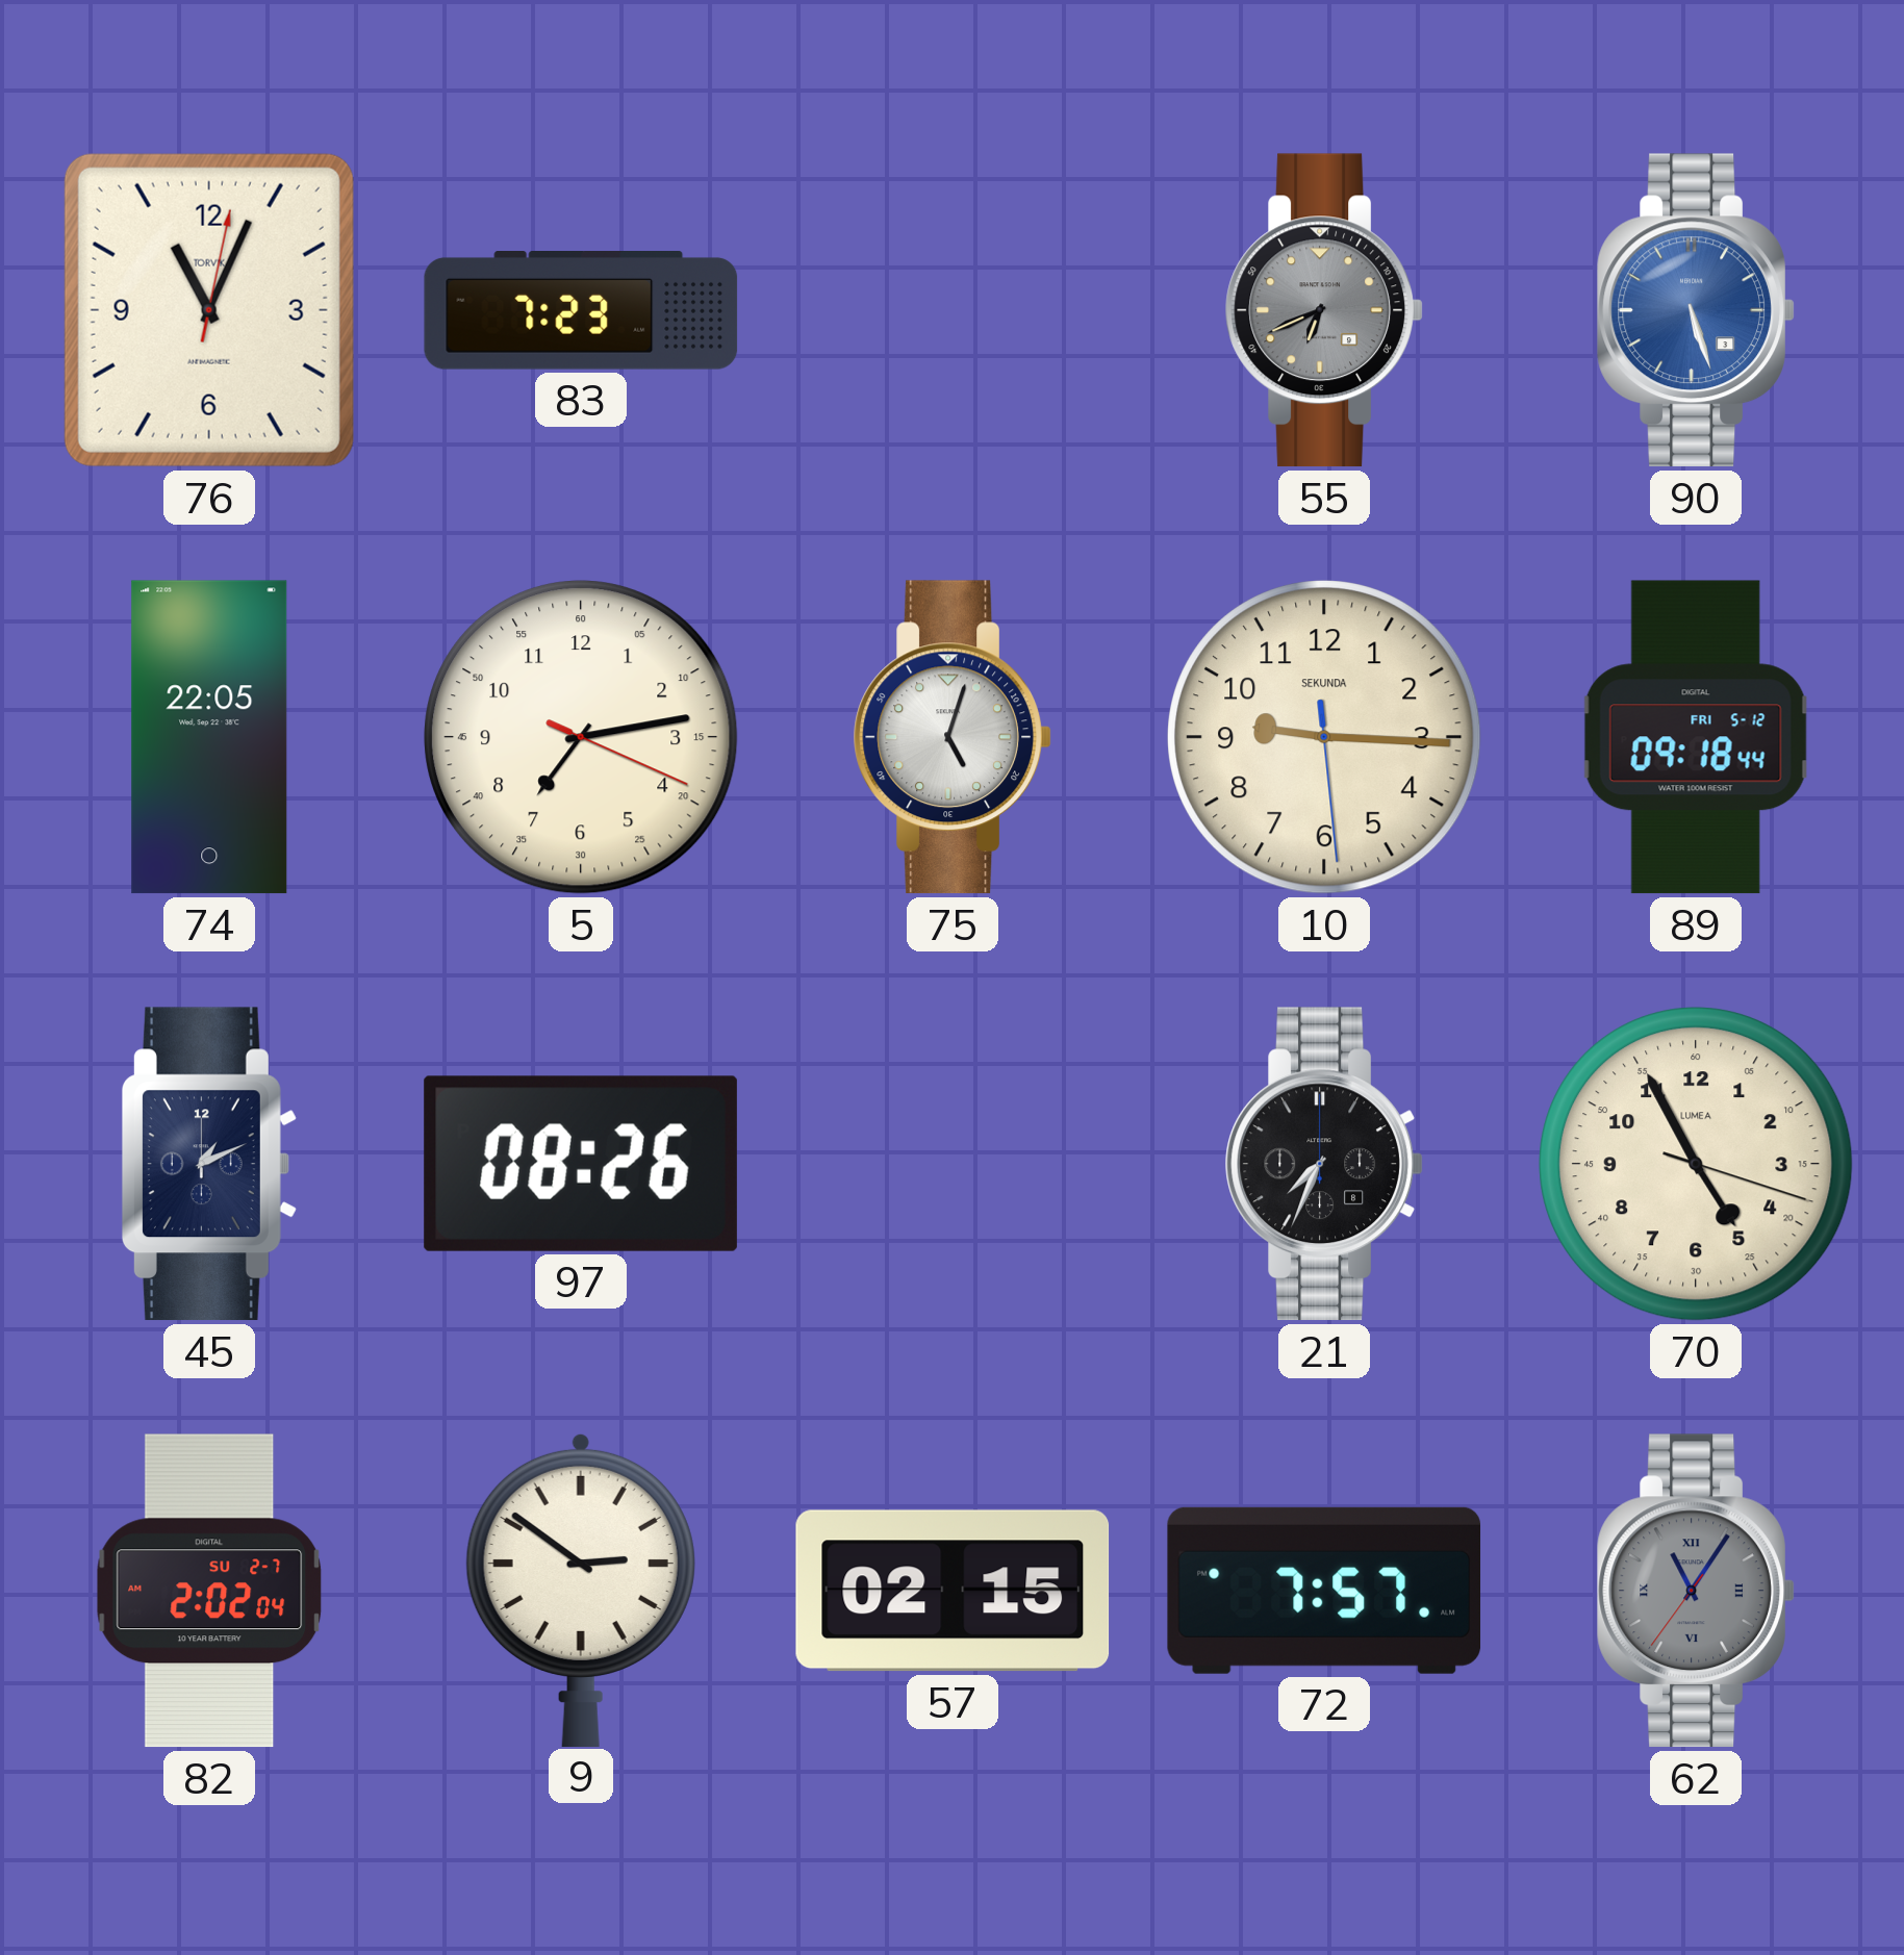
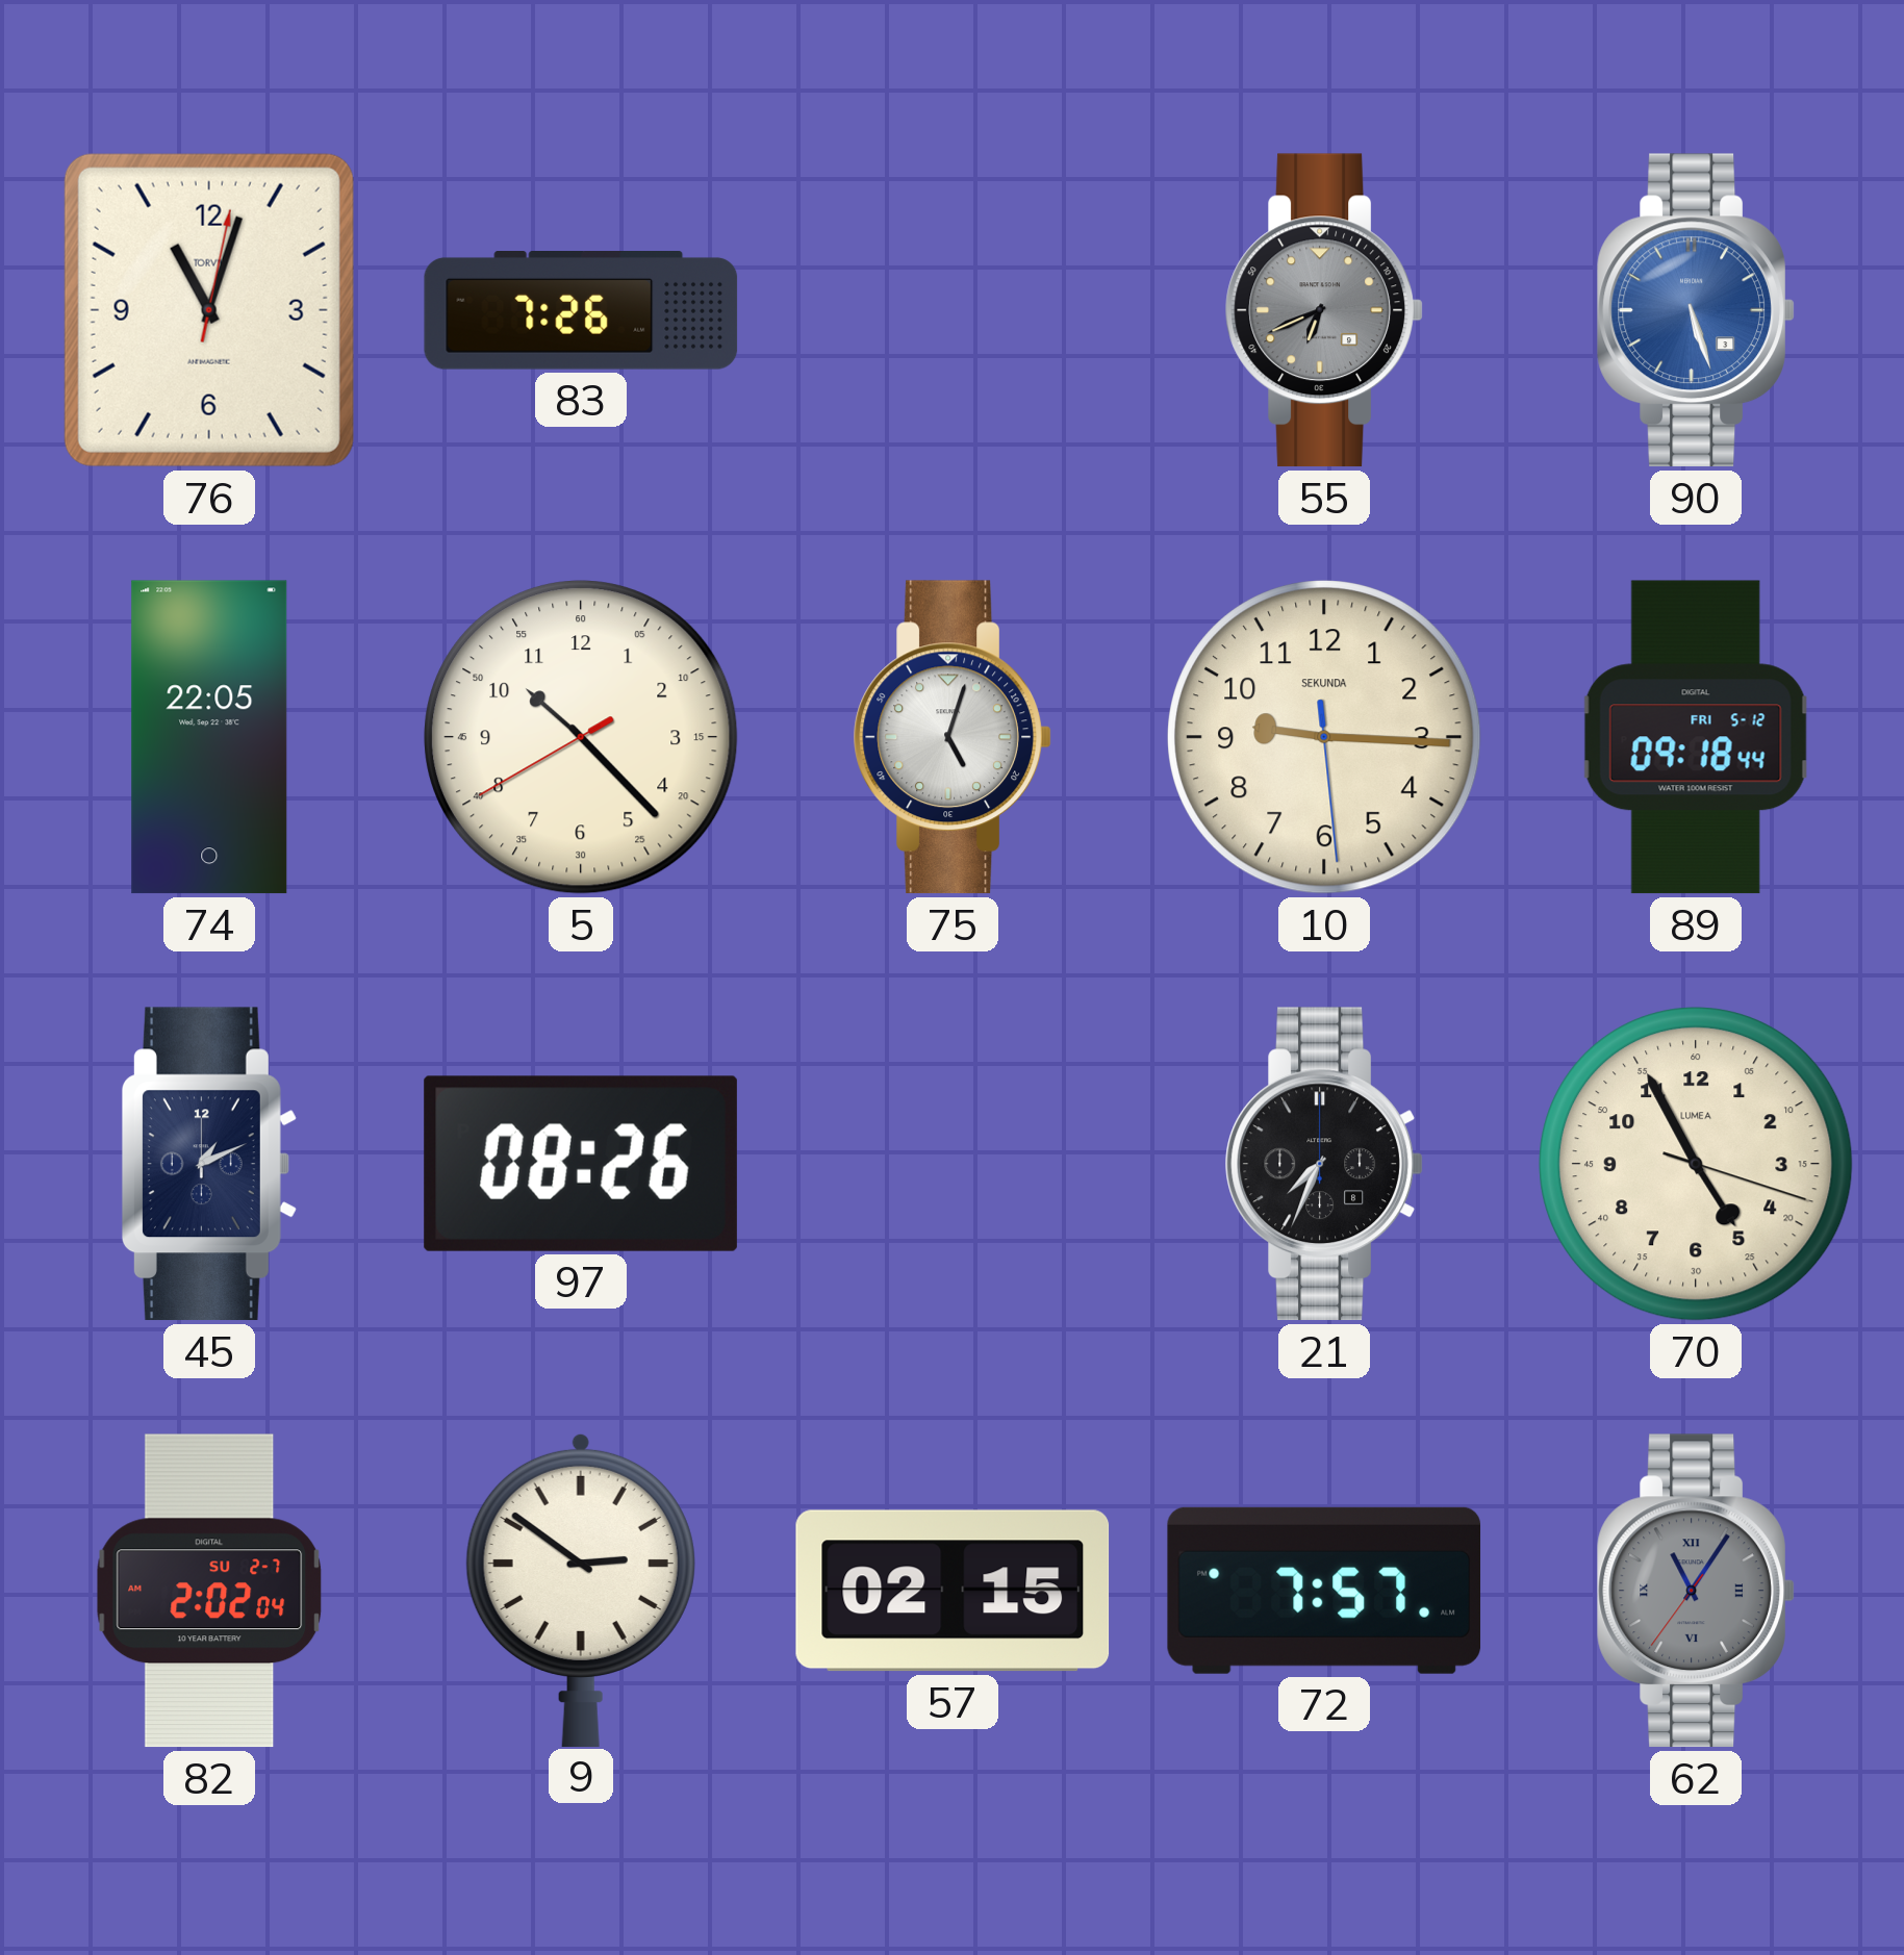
76: 11:04 -> 11:03
83: 7:23 -> 7:26
5: 7:13 -> 10:22
